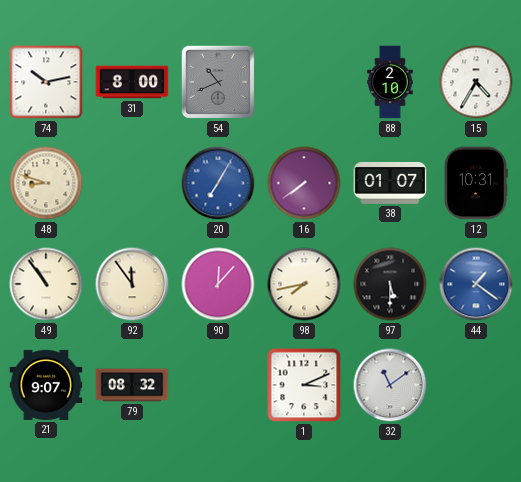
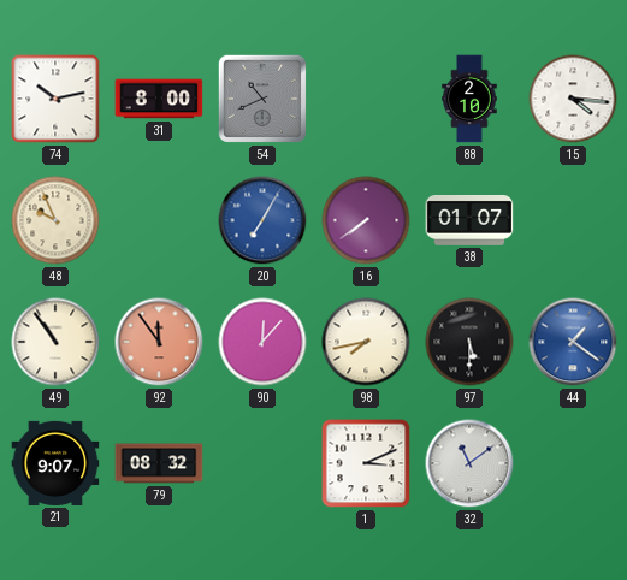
15: 4:35 -> 4:16
48: 8:48 -> 9:56
12: 10:31 -> none
92 dial: cream -> salmon
